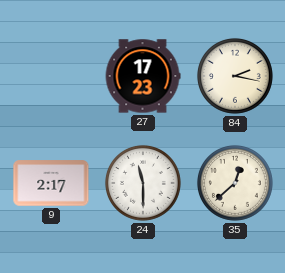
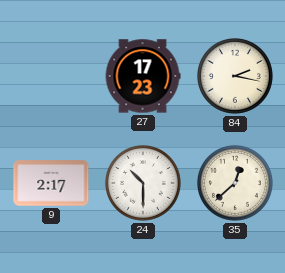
24: 11:30 -> 10:30
